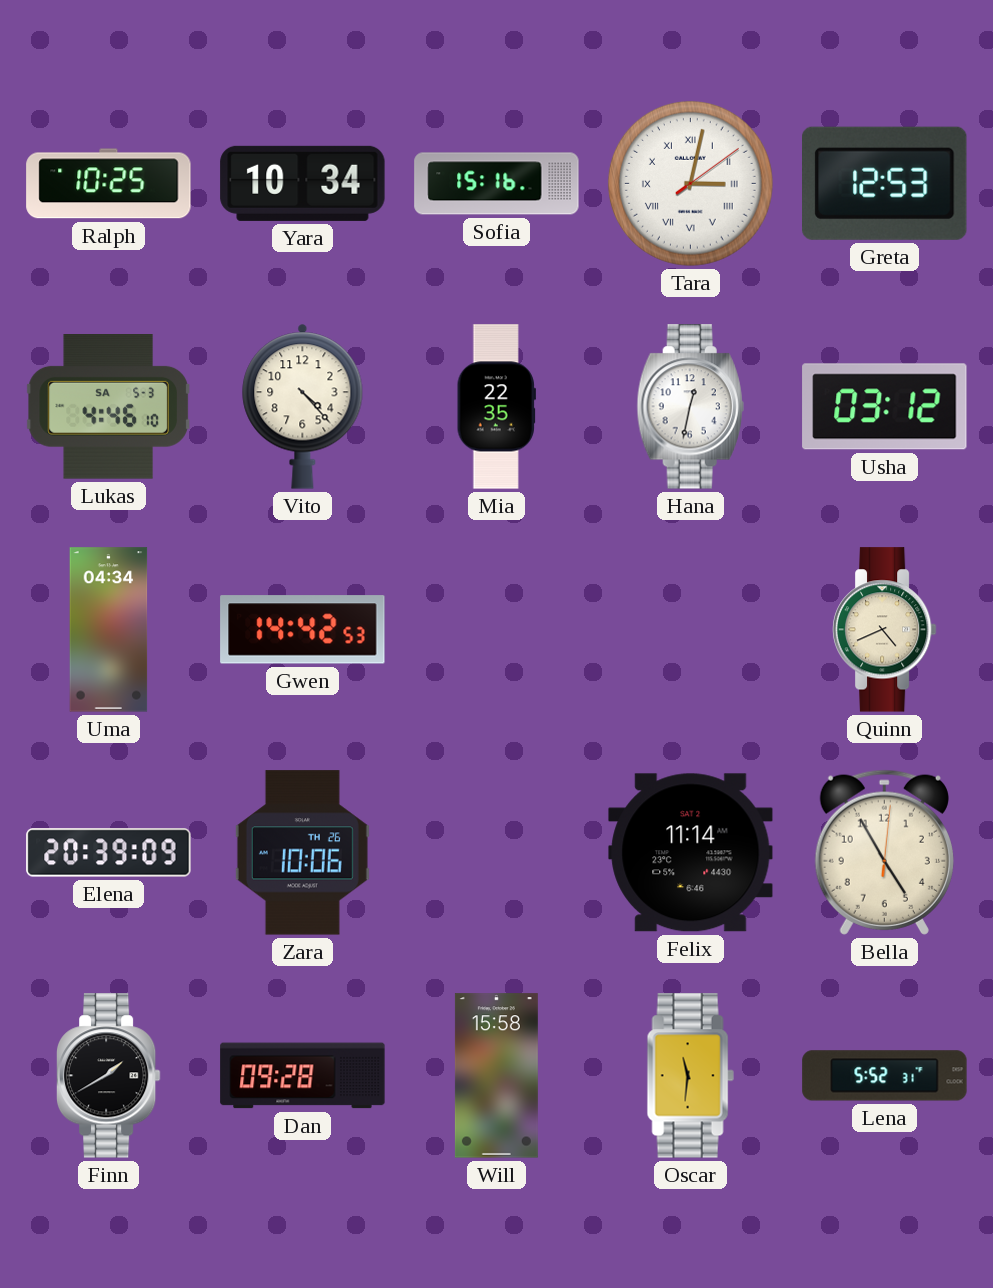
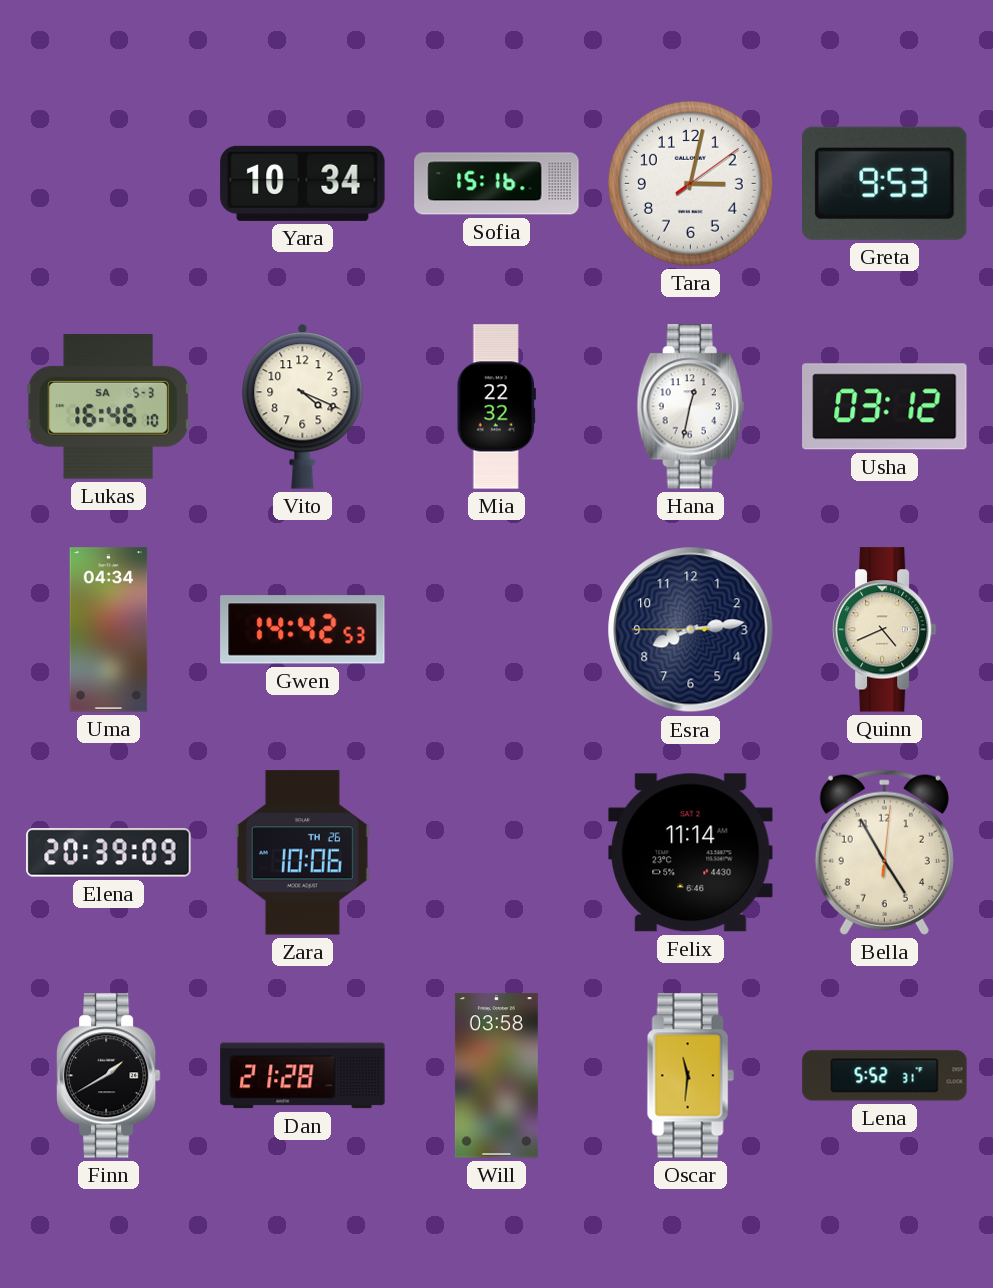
Ralph: 10:25 -> none
Tara numerals: Roman -> Arabic
Greta: 12:53 -> 9:53
Lukas: 4:46 -> 16:46
Vito: 4:23 -> 4:19
Mia: 22:35 -> 22:32
Esra: none -> 8:13
Dan: 09:28 -> 21:28
Will: 15:58 -> 03:58
